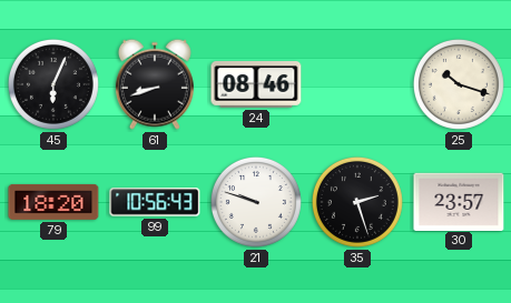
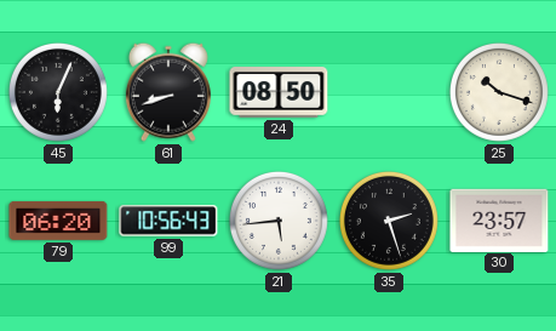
24: 08:46 -> 08:50
79: 18:20 -> 06:20
21: 9:48 -> 5:44
